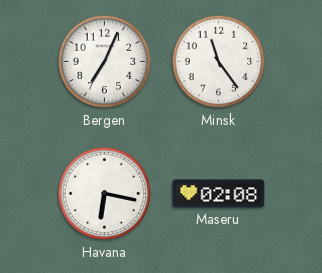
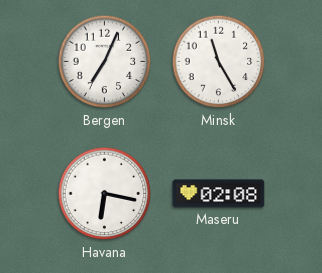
Minsk: 11:24 -> 11:25
